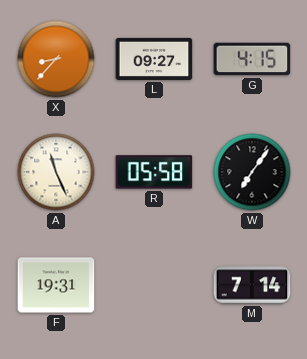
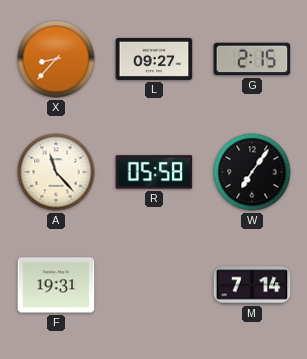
G: 4:15 -> 2:15
A: 11:26 -> 11:23
